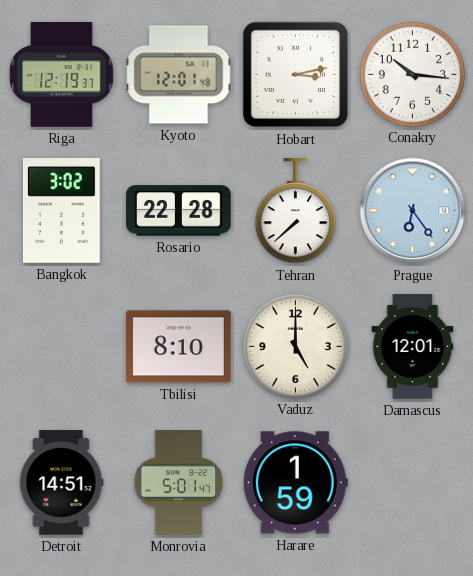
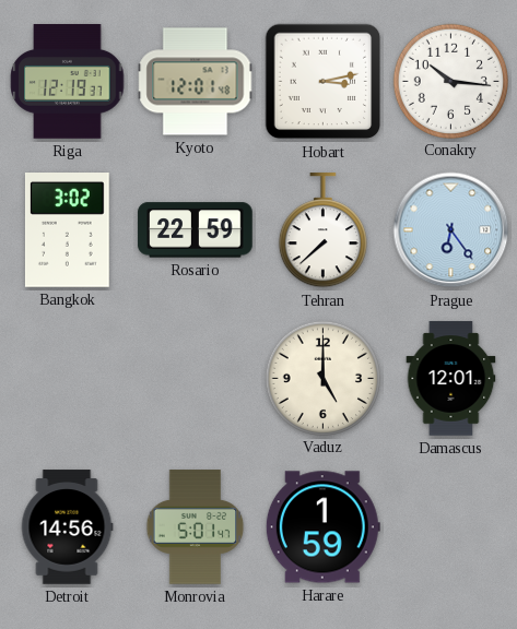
Rosario: 22:28 -> 22:59
Tbilisi: 8:10 -> none
Detroit: 14:51 -> 14:56
